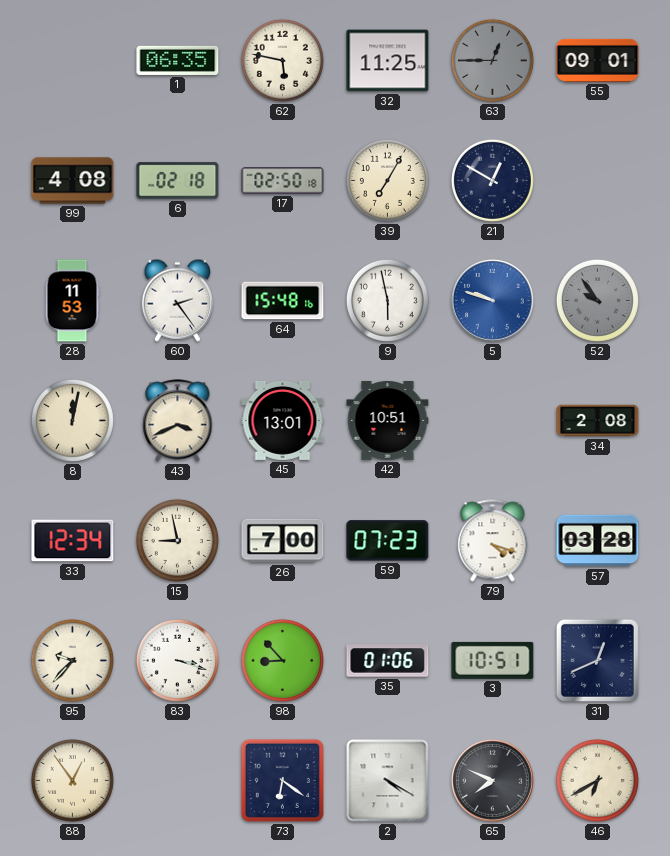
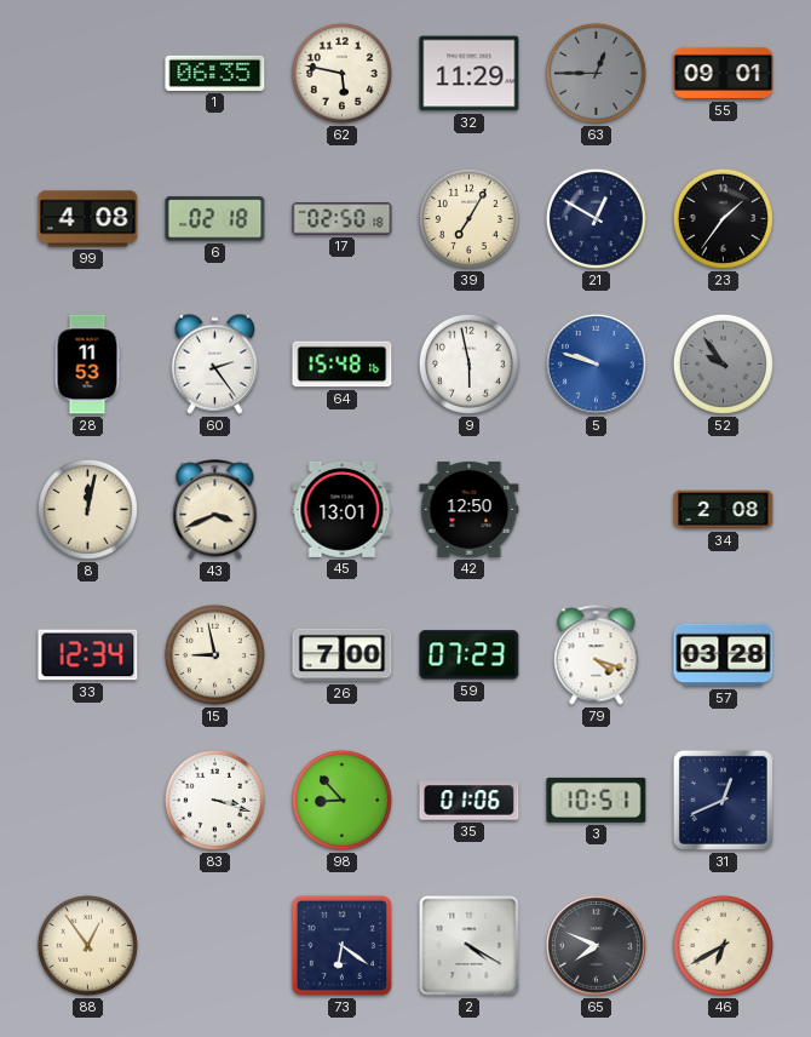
32: 11:25 -> 11:29
23: none -> 1:36
42: 10:51 -> 12:50
95: 9:37 -> none
